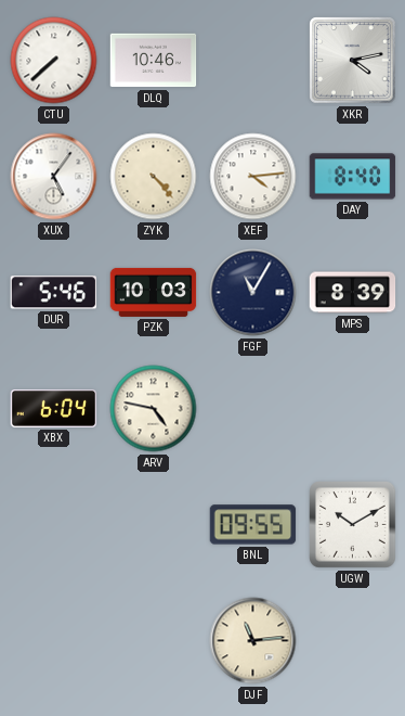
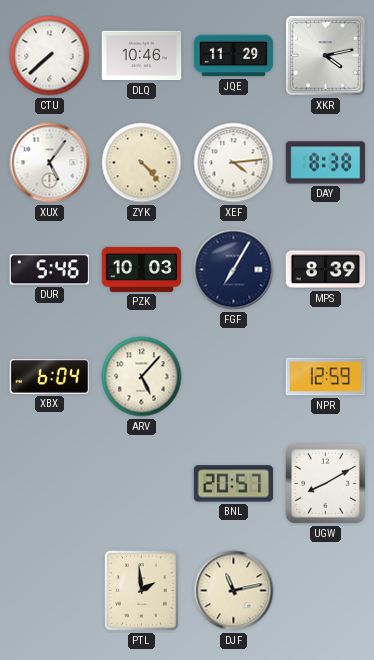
JQE: none -> 11:29
DAY: 8:40 -> 8:38
FGF: 11:05 -> 7:05
ARV: 4:47 -> 5:07
NPR: none -> 12:59
BNL: 09:55 -> 20:57
UGW: 10:10 -> 8:10
PTL: none -> 1:59
DJF: 11:14 -> 11:13
